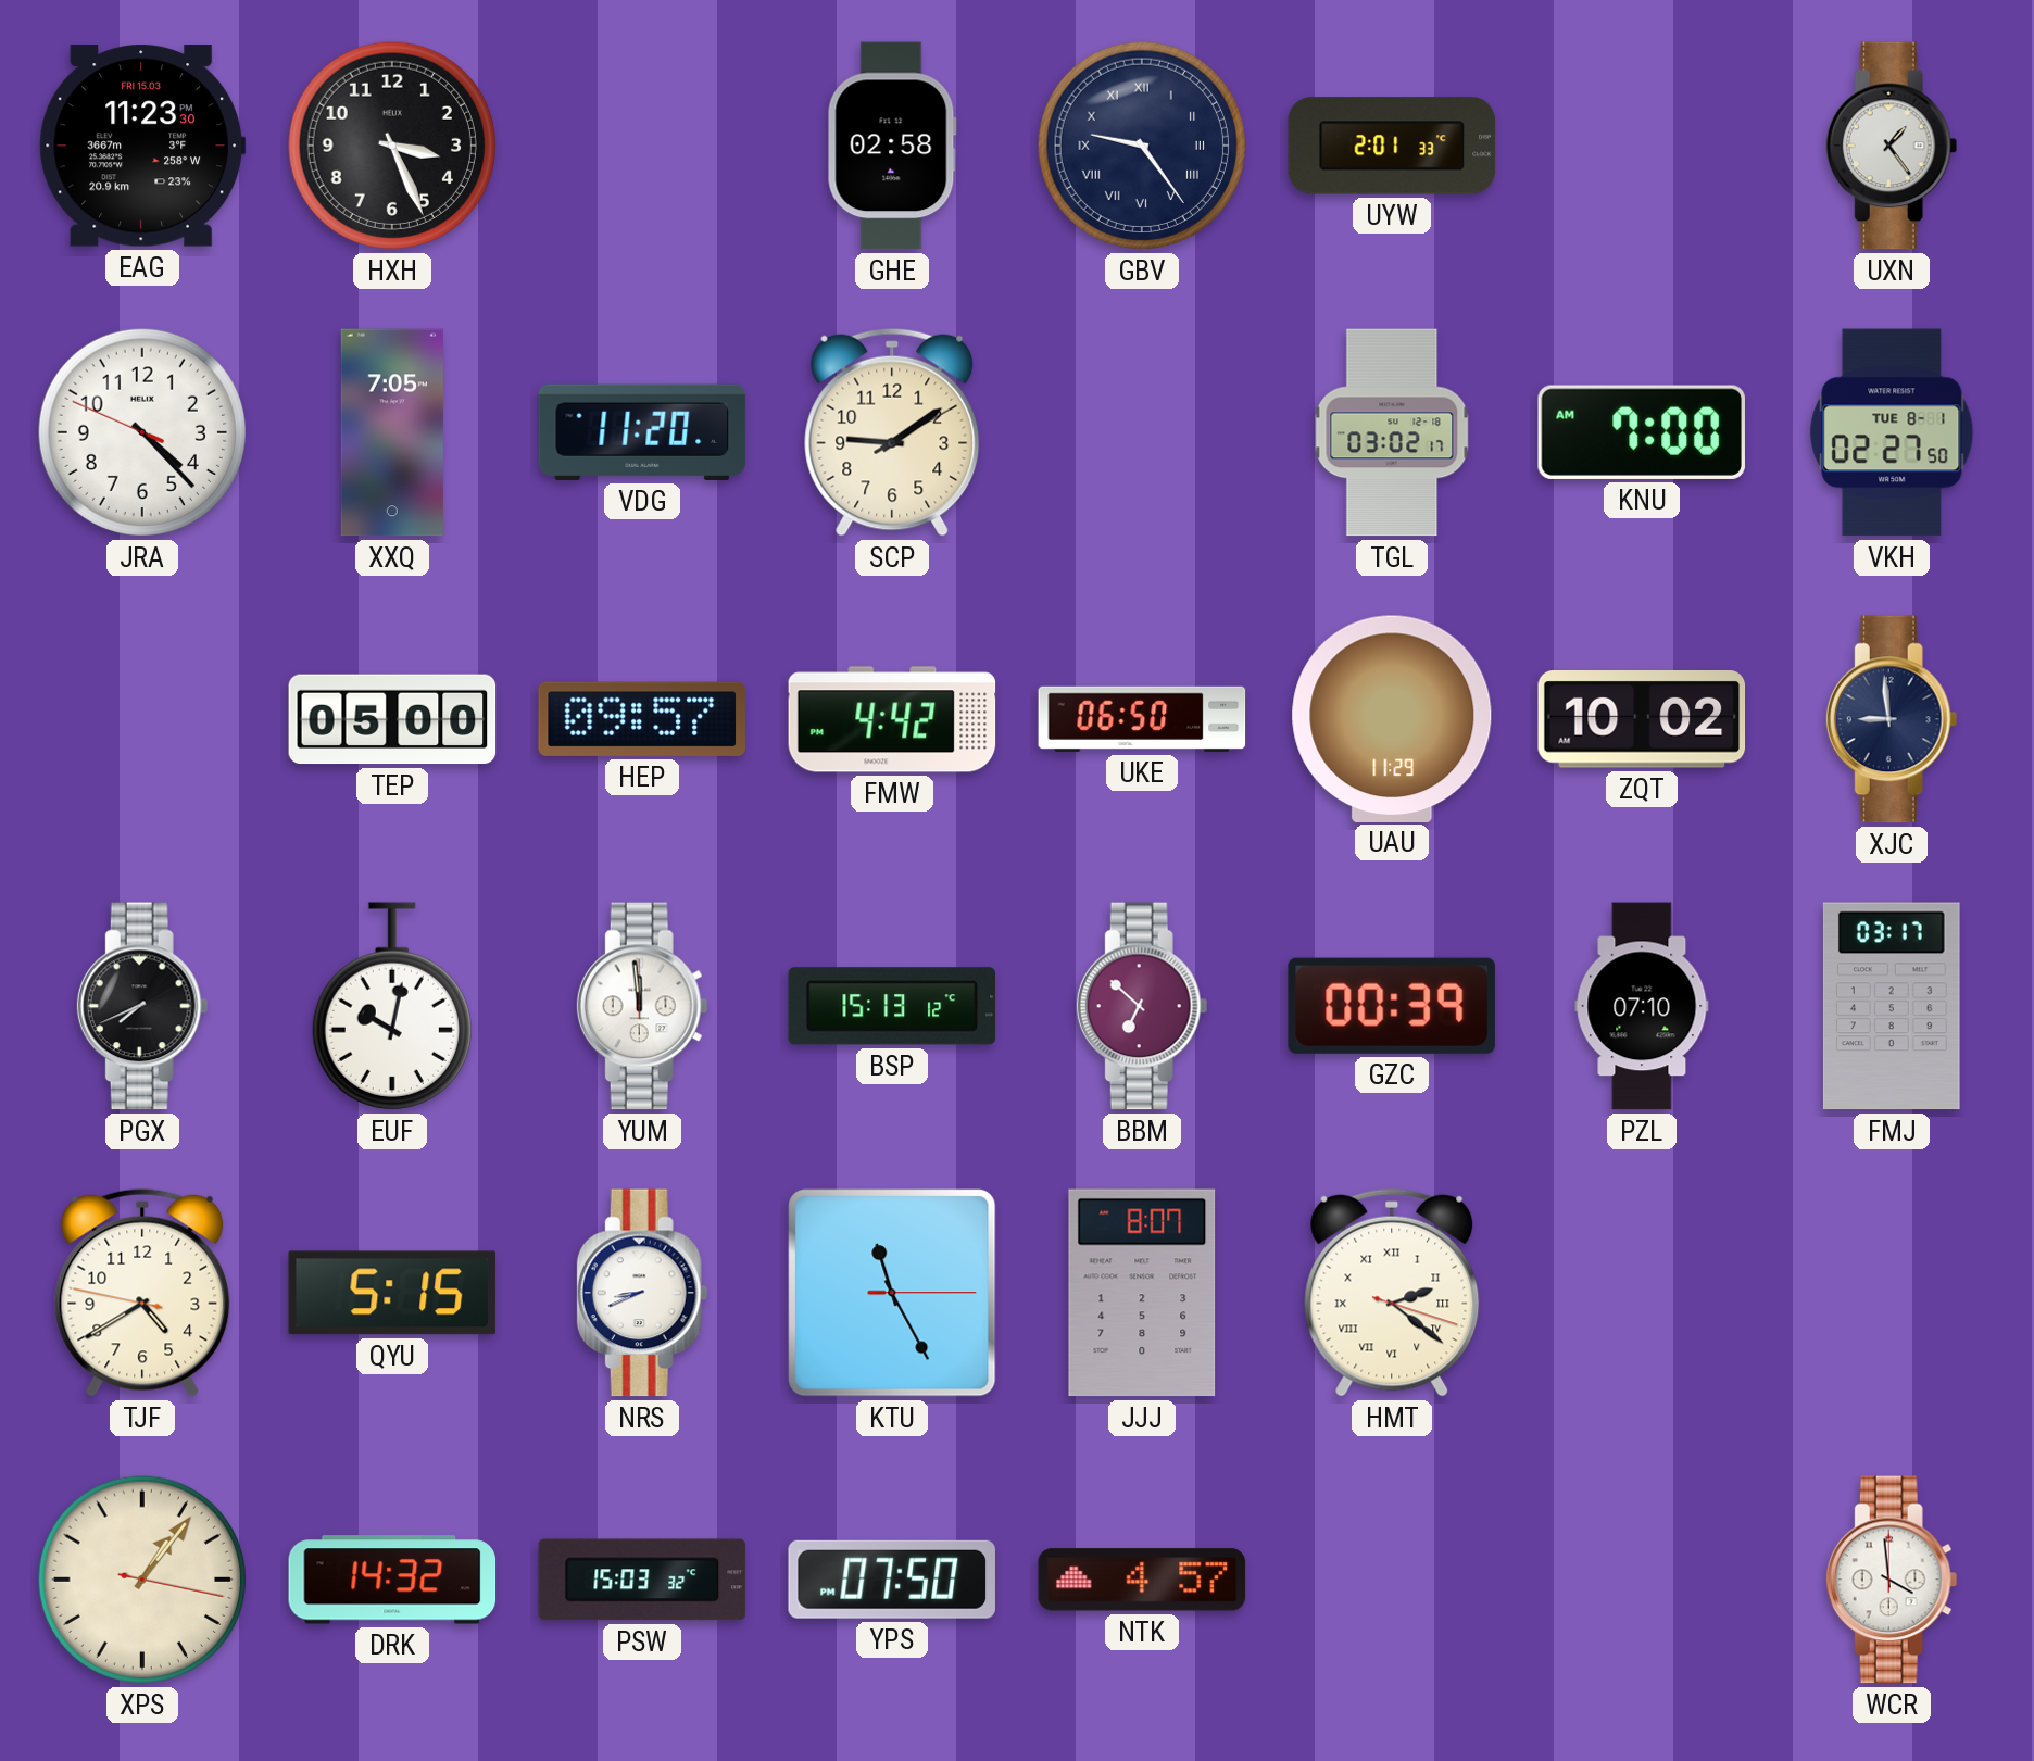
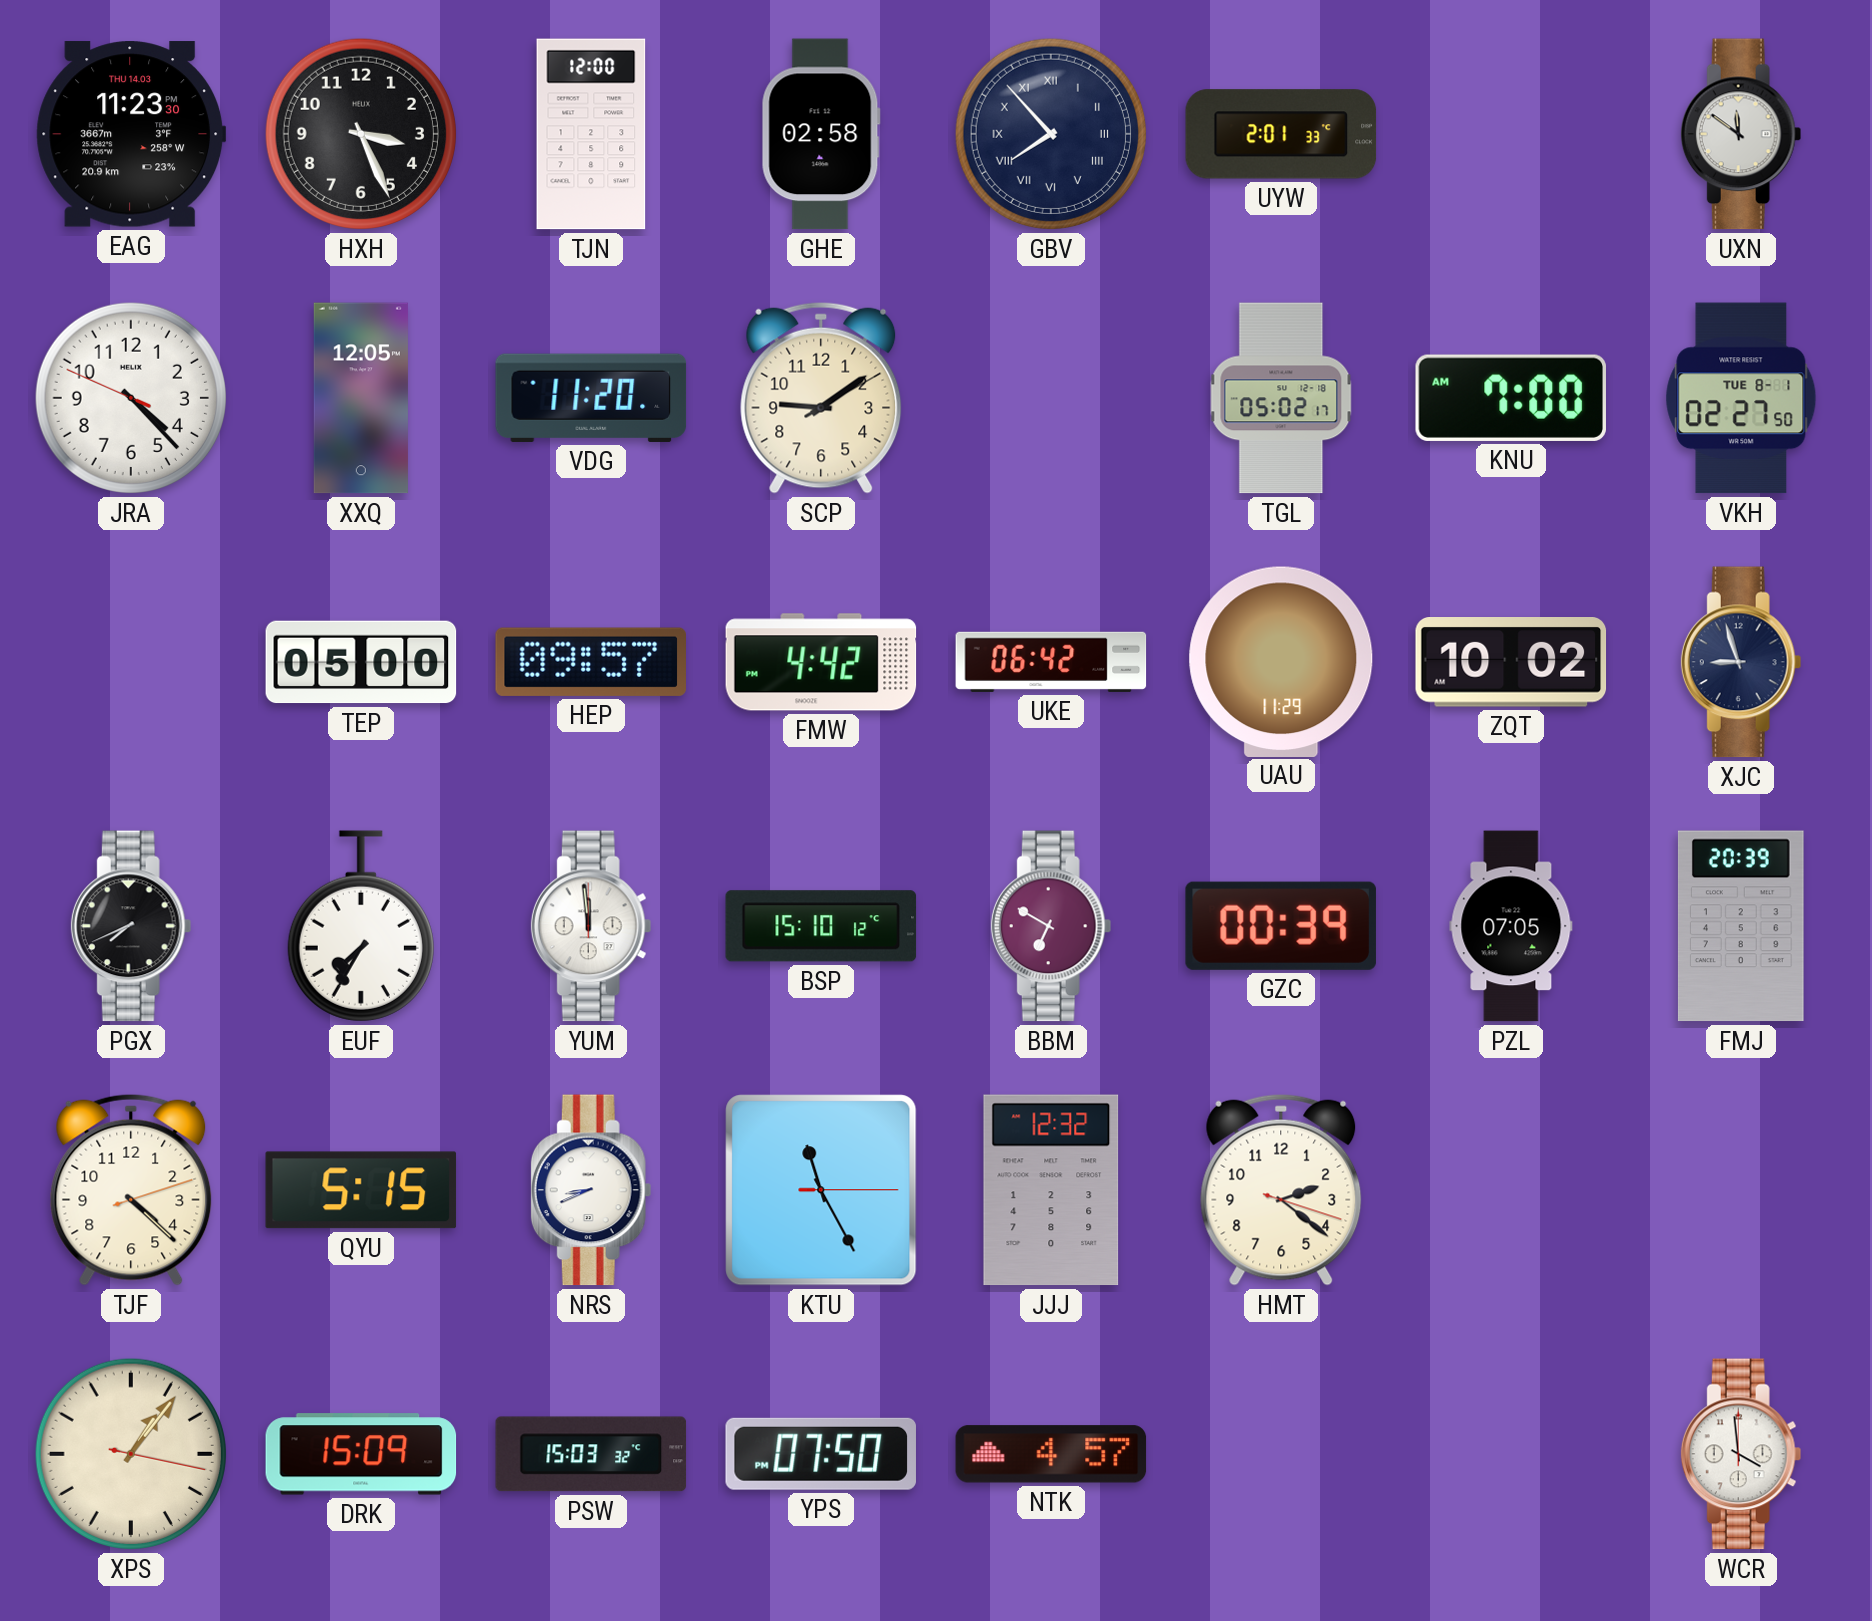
EAG date: FRI 15.03 -> THU 14.03
TJN: none -> 12:00
GBV: 9:24 -> 7:53
UXN: 1:24 -> 11:51
XXQ: 7:05 -> 12:05
TGL: 03:02 -> 05:02
UKE: 06:50 -> 06:42
XJC: 8:59 -> 8:57
EUF: 10:02 -> 7:35
BSP: 15:13 -> 15:10
BBM: 6:52 -> 6:50
PZL: 07:10 -> 07:05
FMJ: 03:17 -> 20:39
TJF: 4:39 -> 4:22
JJJ: 8:07 -> 12:32
HMT numerals: Roman -> Arabic
DRK: 14:32 -> 15:09
